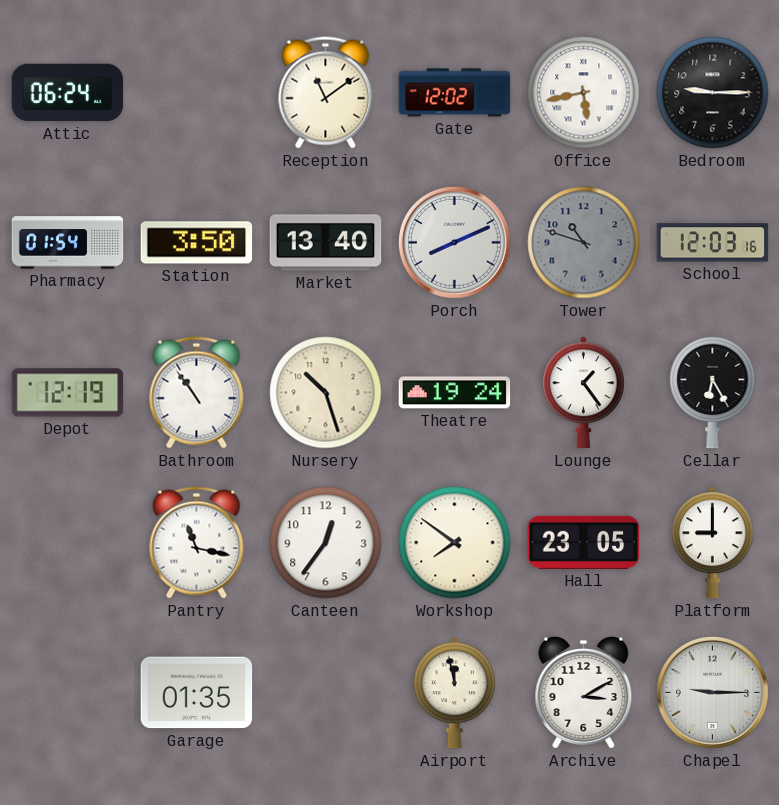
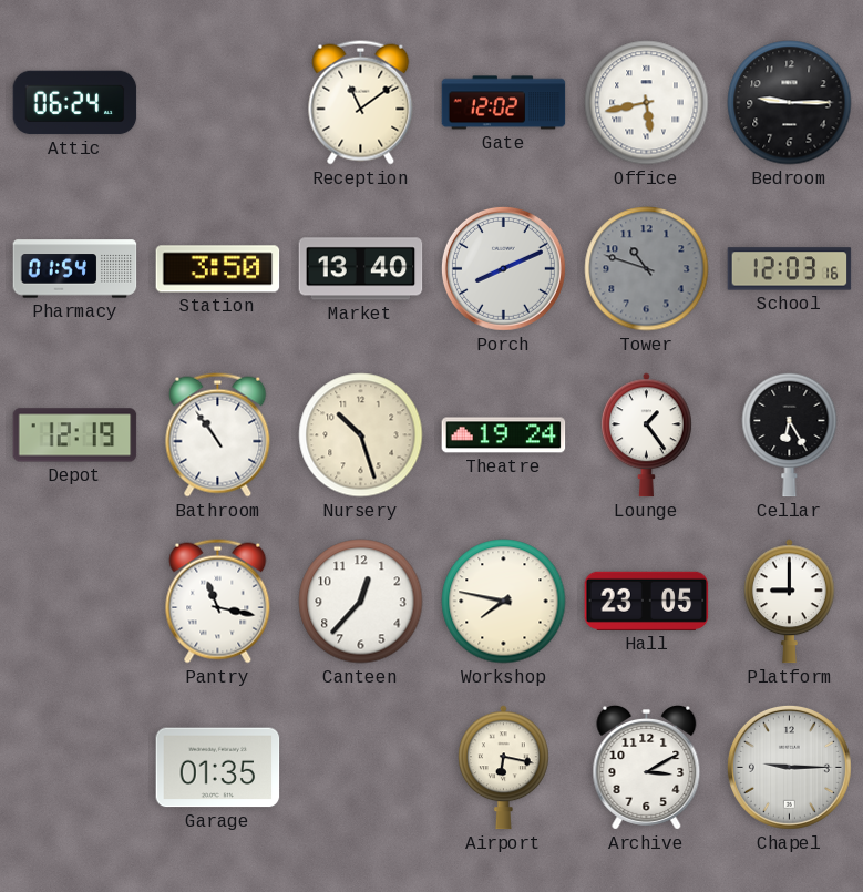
Canteen: 12:36 -> 12:37
Workshop: 7:51 -> 7:47
Airport: 11:58 -> 6:17
